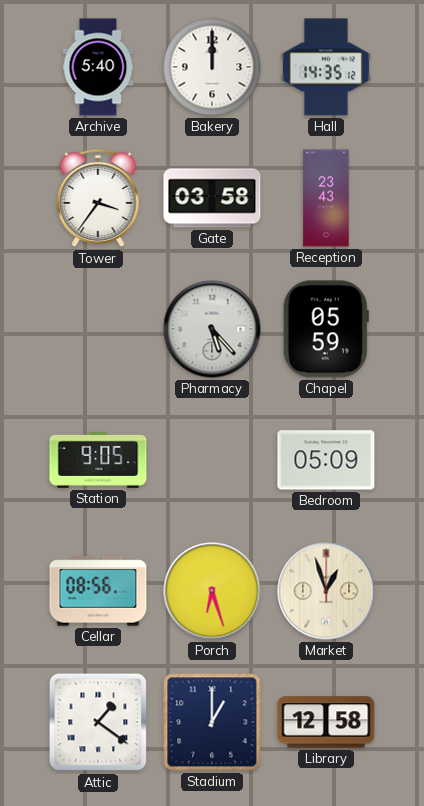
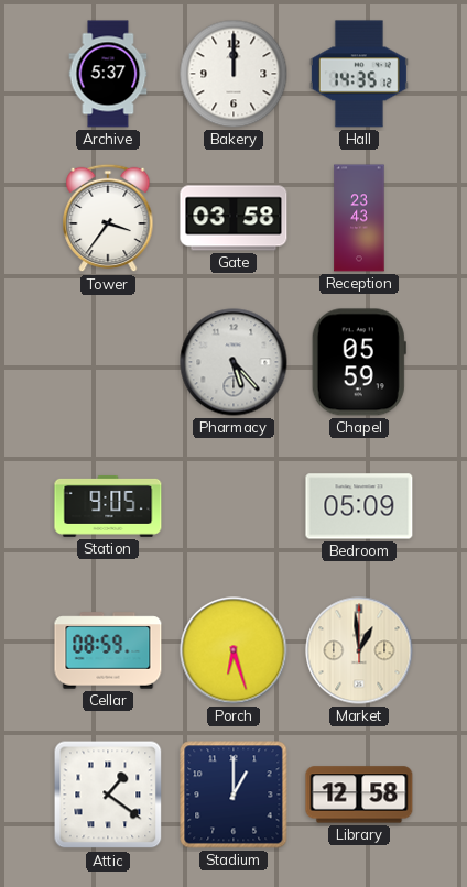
Archive: 5:40 -> 5:37
Cellar: 08:56 -> 08:59
Market: 12:57 -> 12:59
